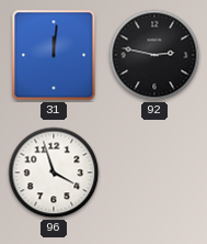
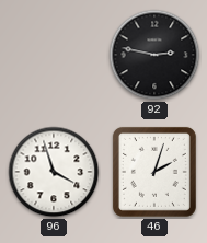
31: 12:01 -> none
46: none -> 2:03
